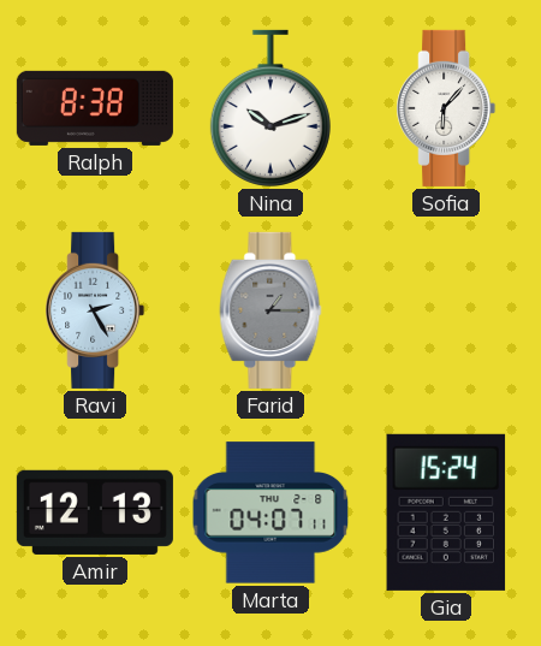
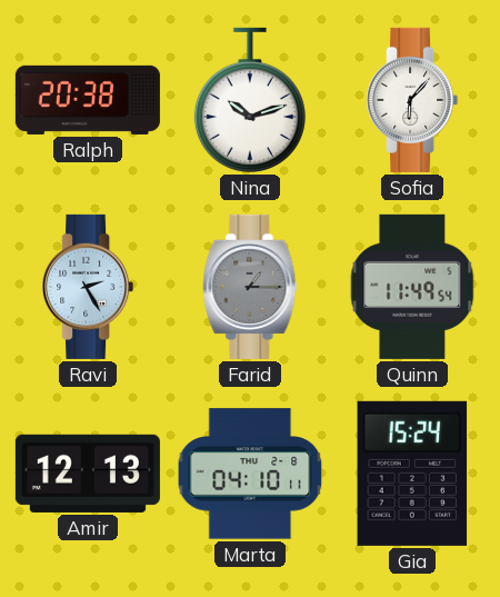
Ralph: 8:38 -> 20:38
Quinn: none -> 11:49
Marta: 04:07 -> 04:10
